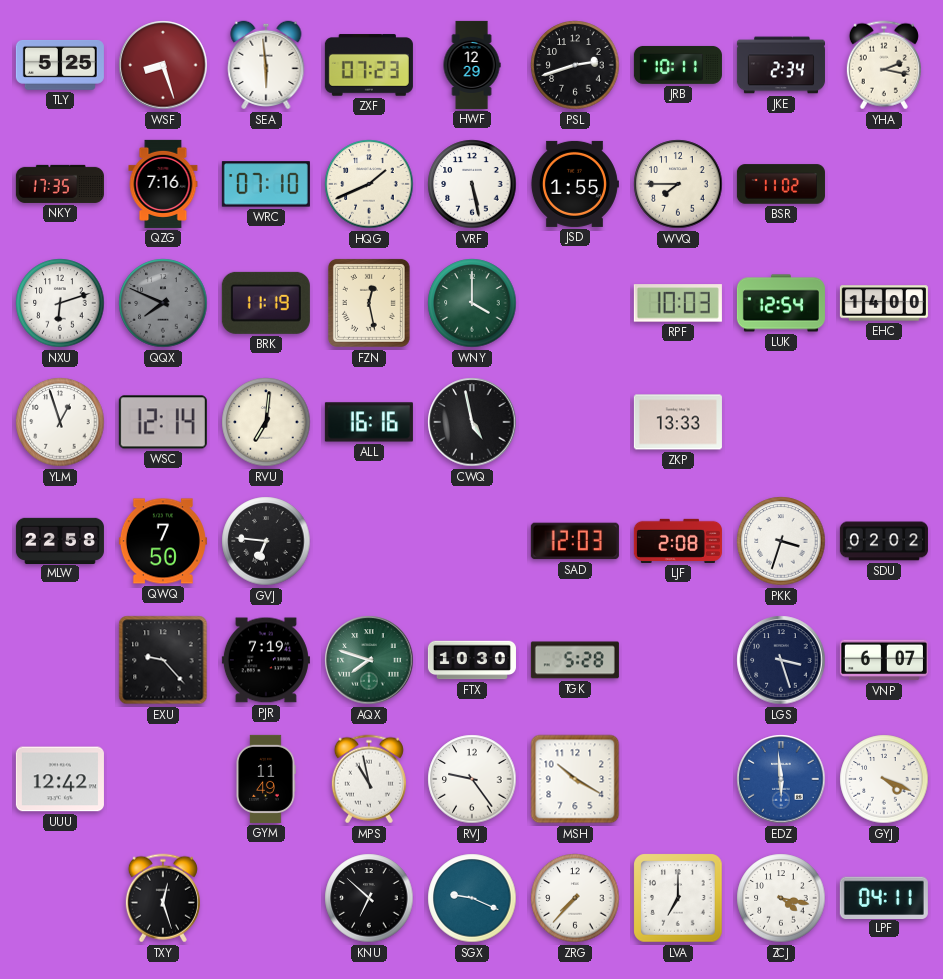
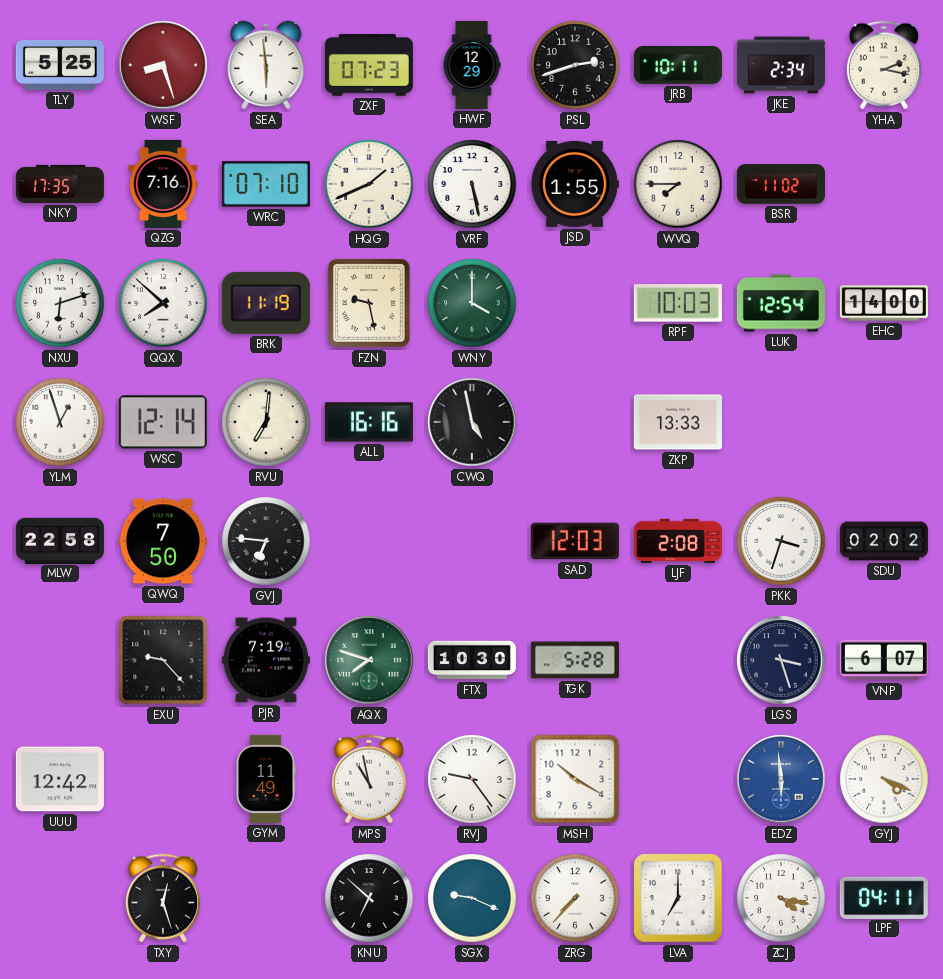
QQX: 7:49 -> 7:52
QQX dial: grey -> white
FZN: 12:28 -> 9:28
